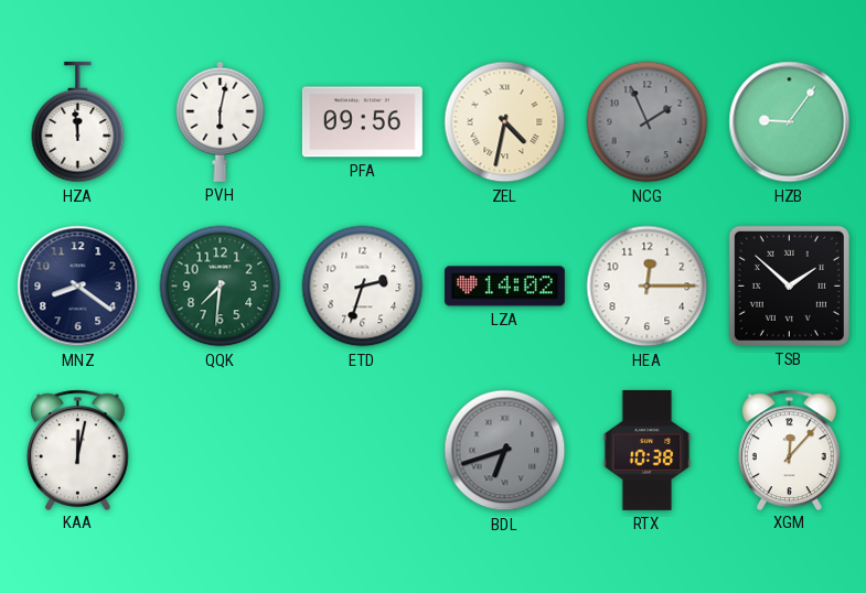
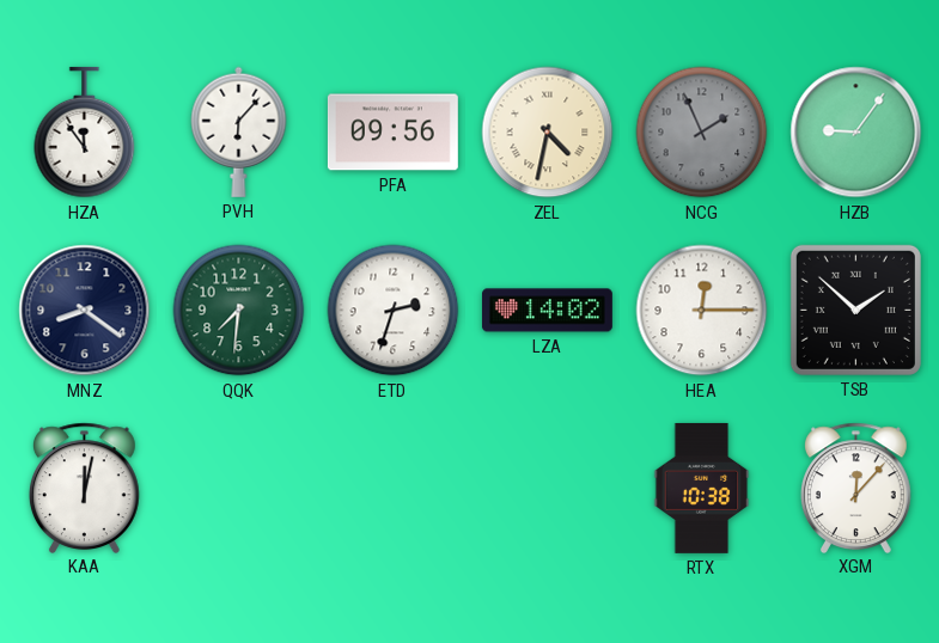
HZA: 11:59 -> 11:54
PVH: 6:02 -> 6:07
BDL: 6:42 -> none
